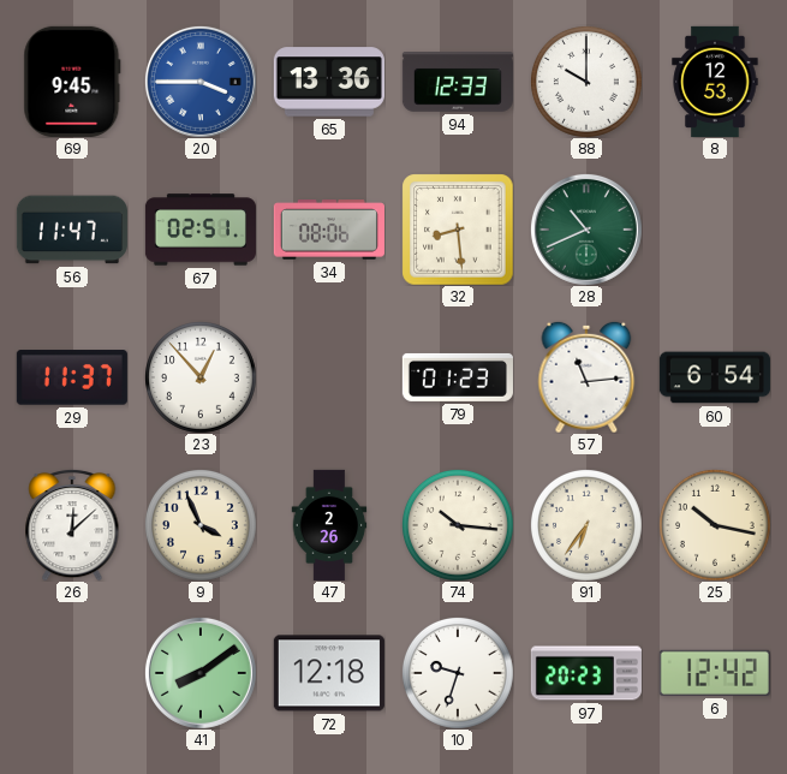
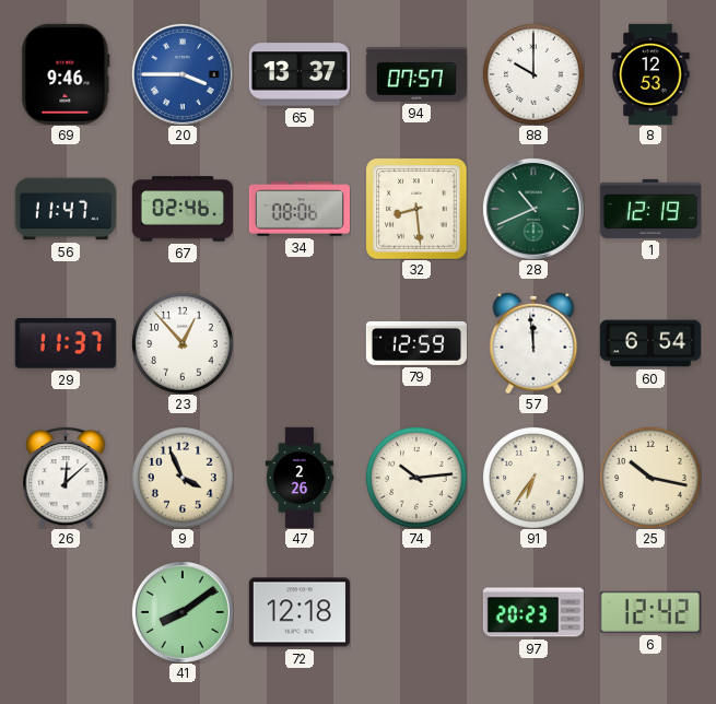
69: 9:45 -> 9:46
65: 13:36 -> 13:37
94: 12:33 -> 07:57
67: 02:51 -> 02:46
1: none -> 12:19
79: 01:23 -> 12:59
57: 11:14 -> 11:59
74: 10:16 -> 10:14
10: 9:33 -> none
